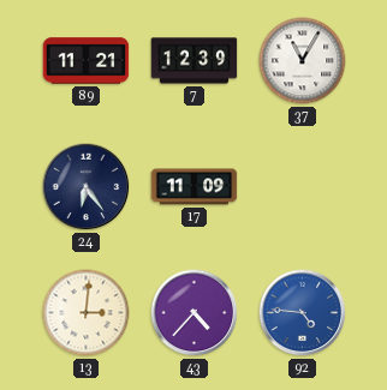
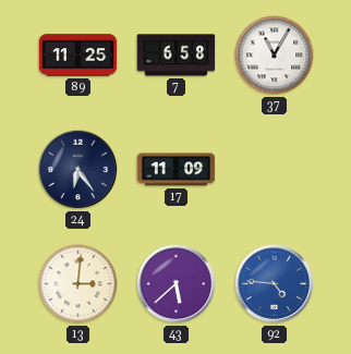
89: 11:21 -> 11:25
7: 12:39 -> 6:58
43: 4:37 -> 5:38
